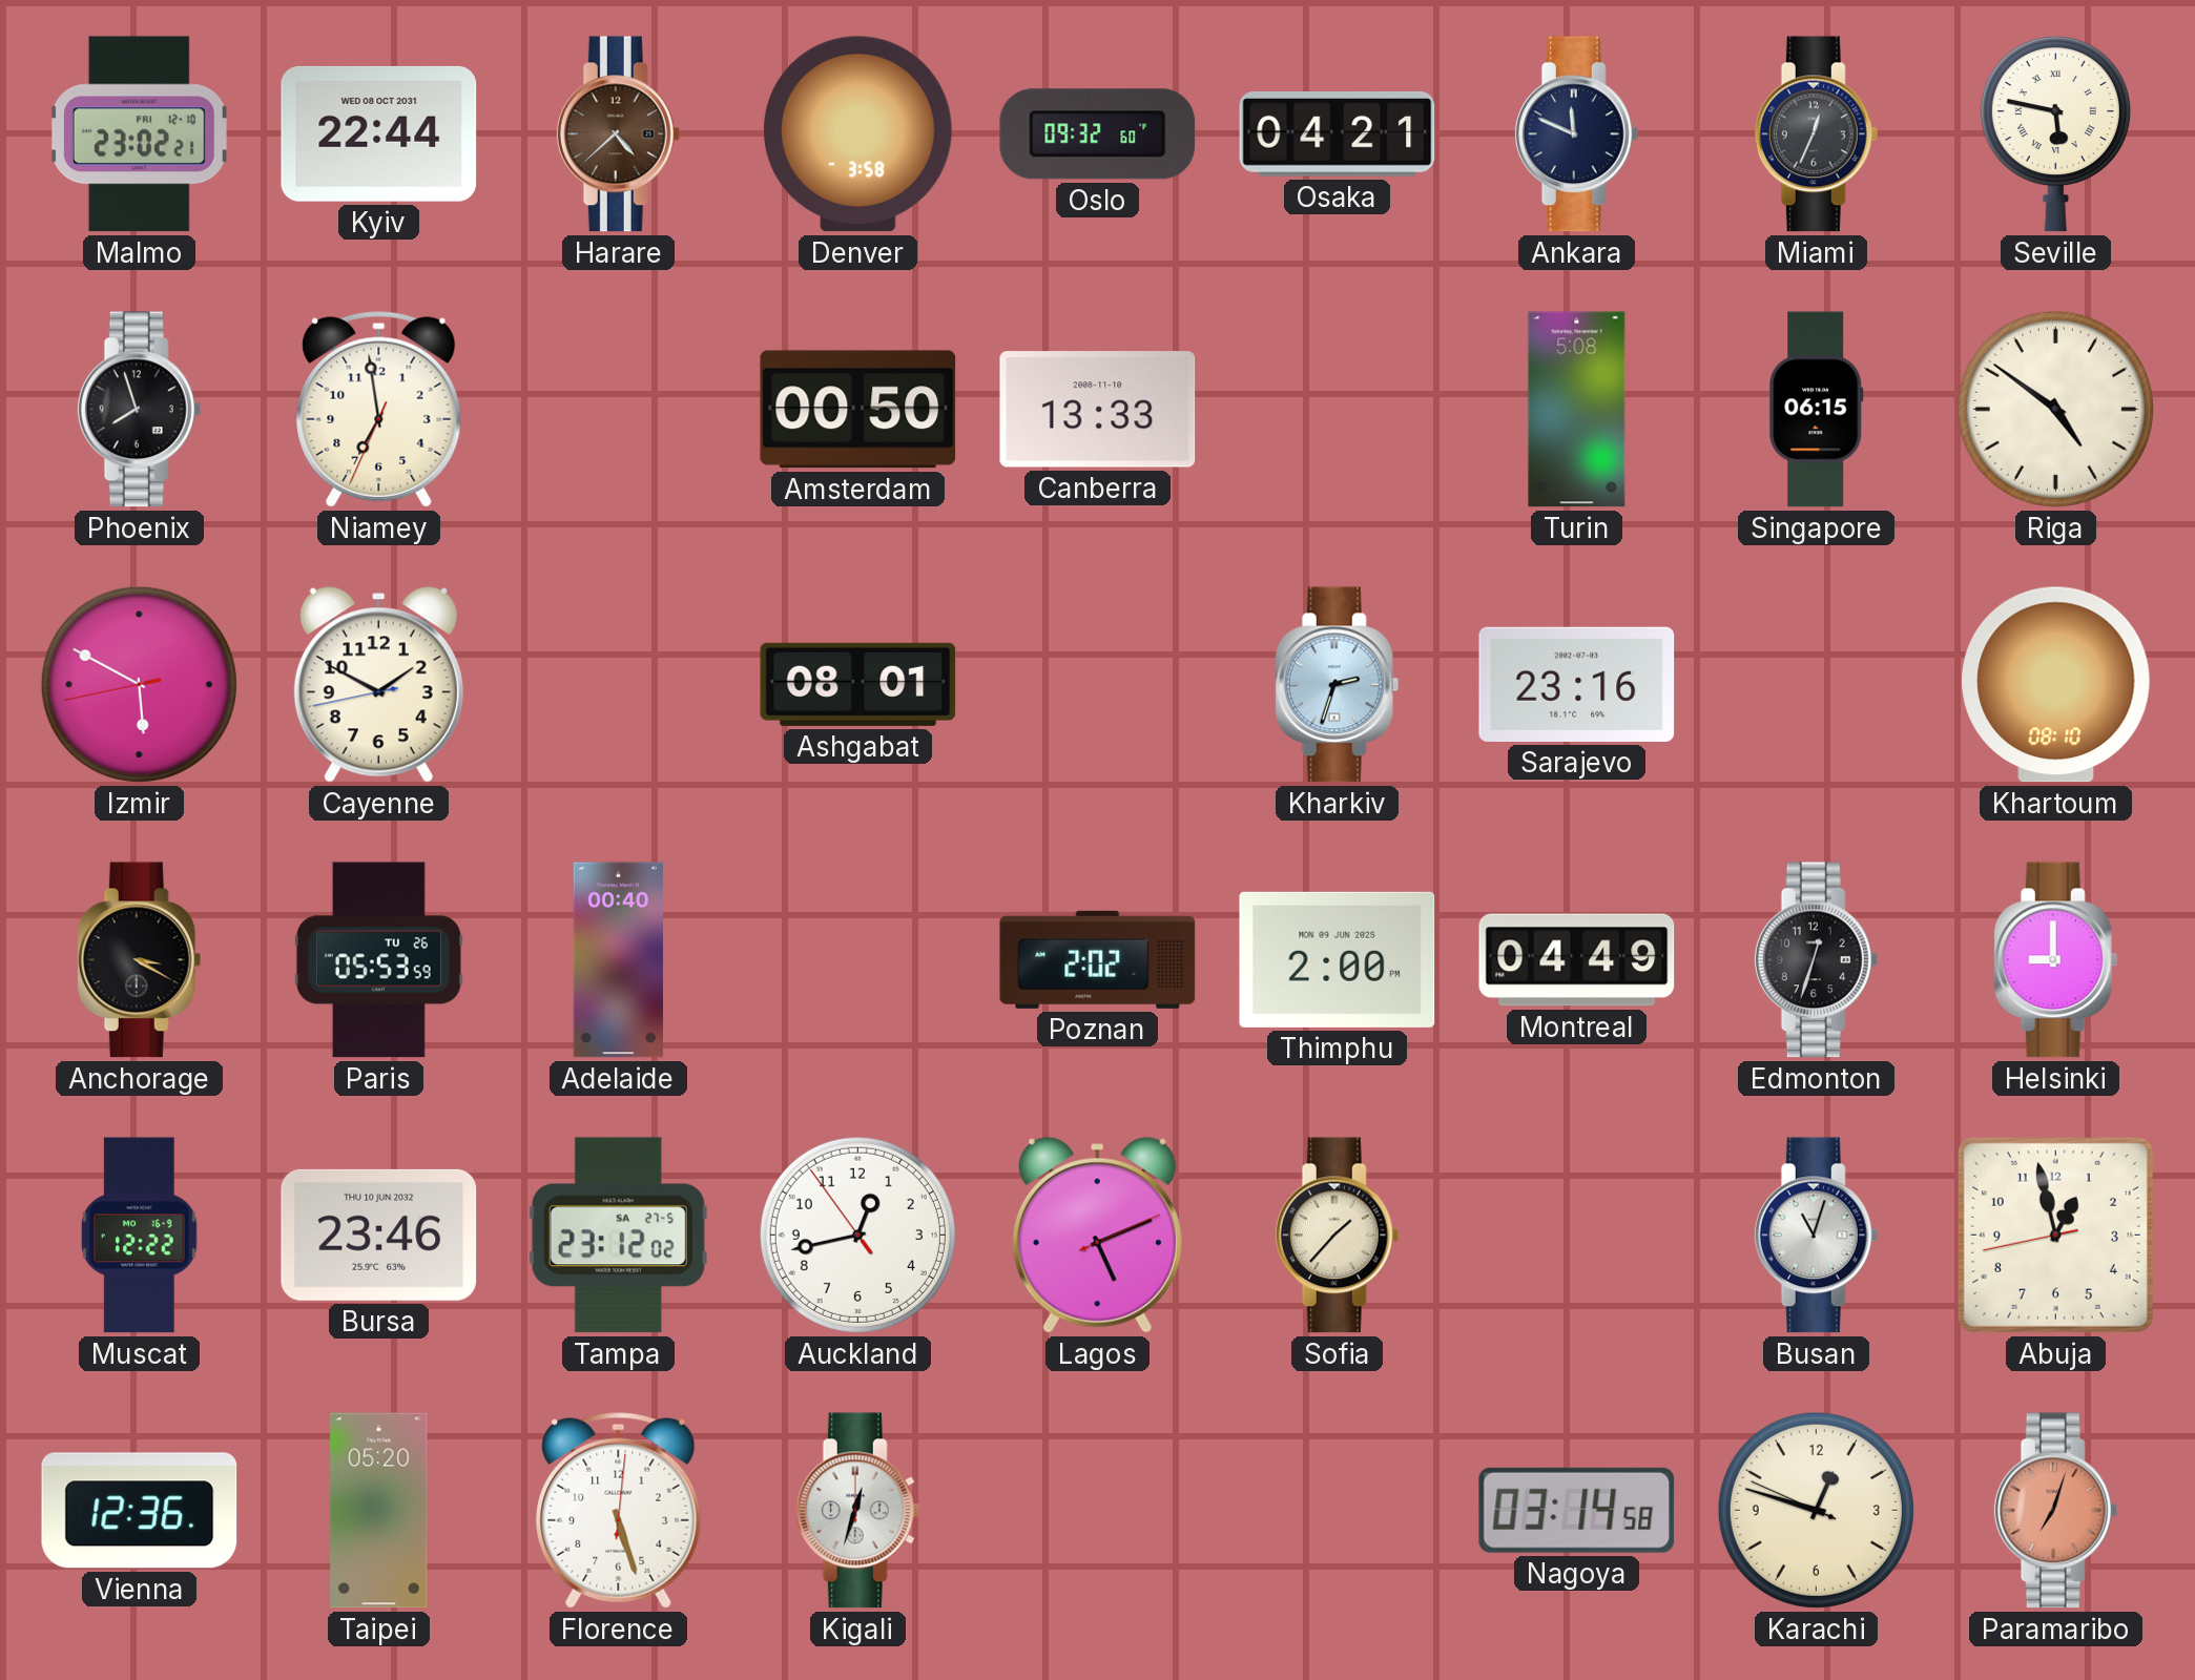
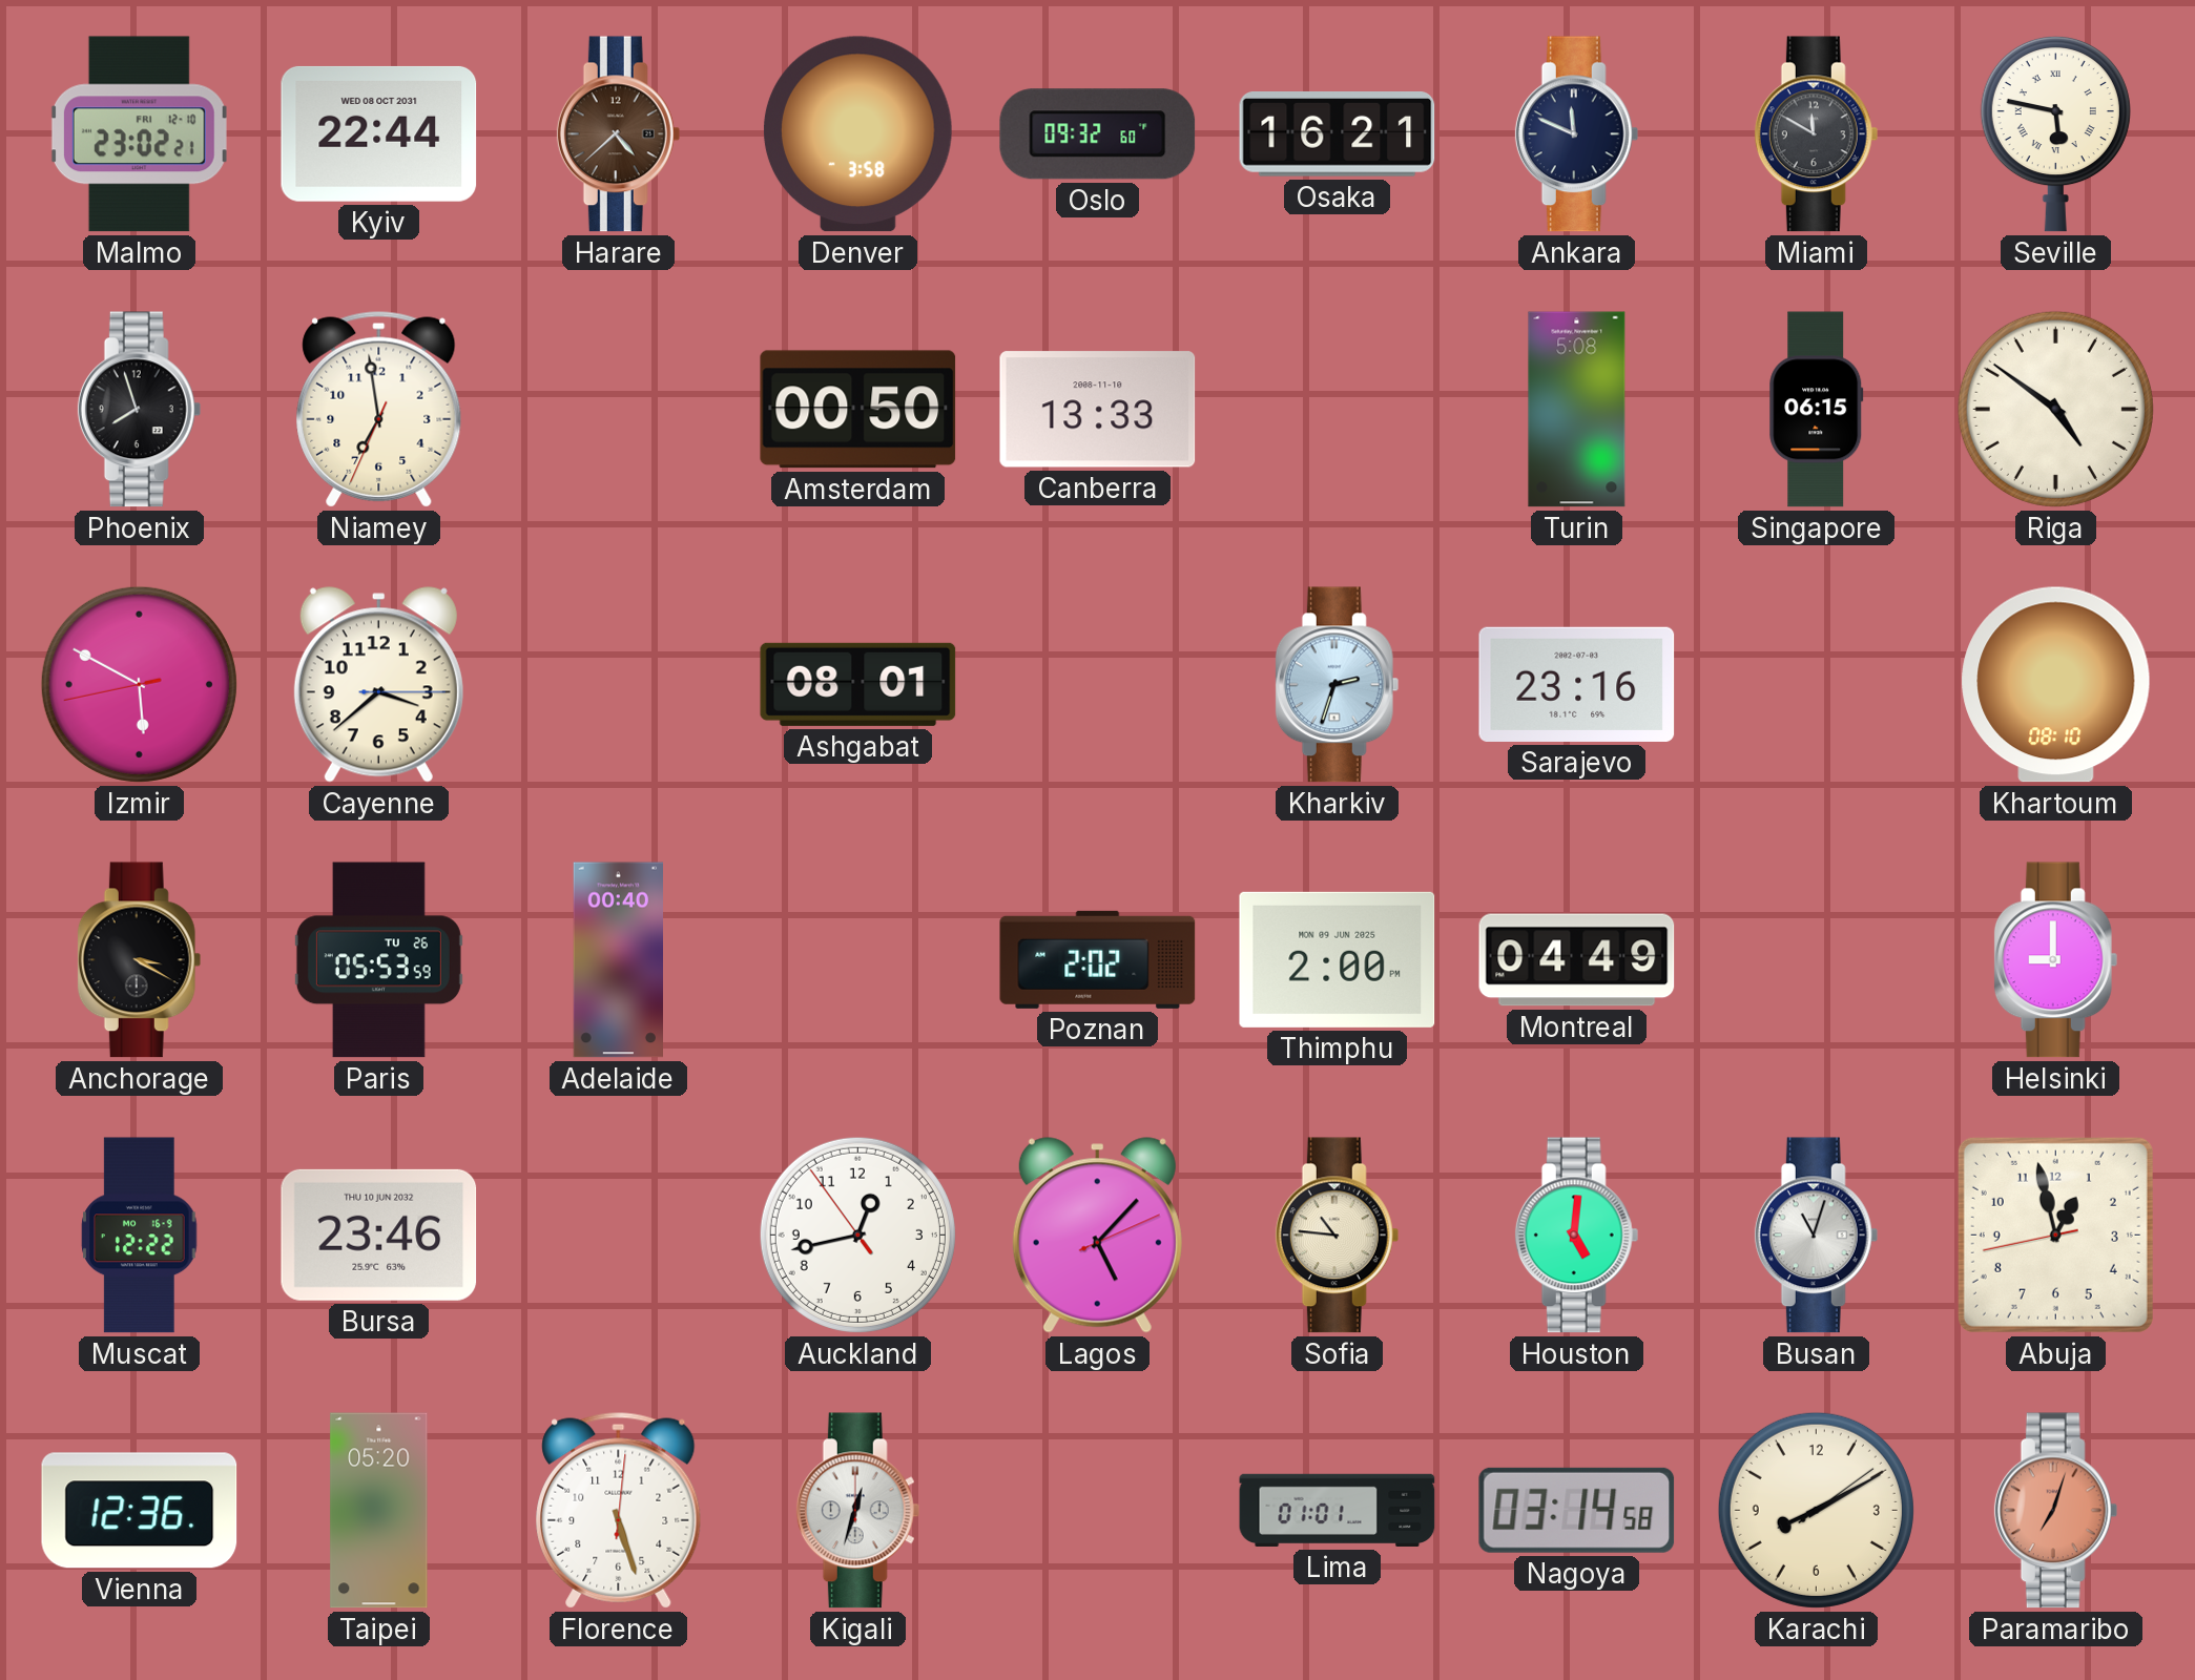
Osaka: 04:21 -> 16:21
Miami: 12:34 -> 11:50
Cayenne: 1:49 -> 3:38
Edmonton: 12:33 -> none
Tampa: 23:12 -> none
Lagos: 5:11 -> 5:07
Sofia: 1:37 -> 10:46
Houston: none -> 5:01
Lima: none -> 01:01
Karachi: 12:47 -> 8:10
